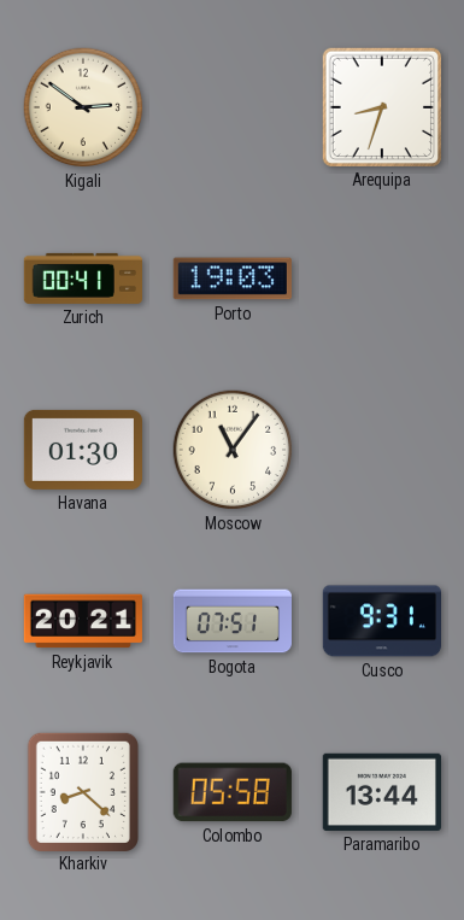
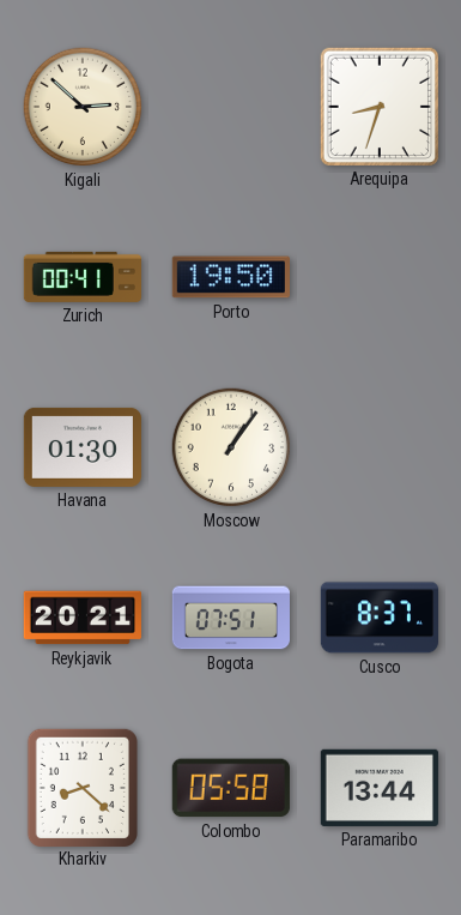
Kigali: 2:51 -> 2:52
Porto: 19:03 -> 19:50
Moscow: 11:06 -> 1:06
Cusco: 9:31 -> 8:37
